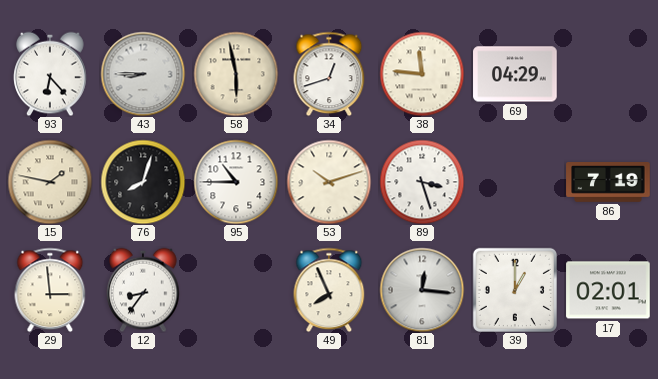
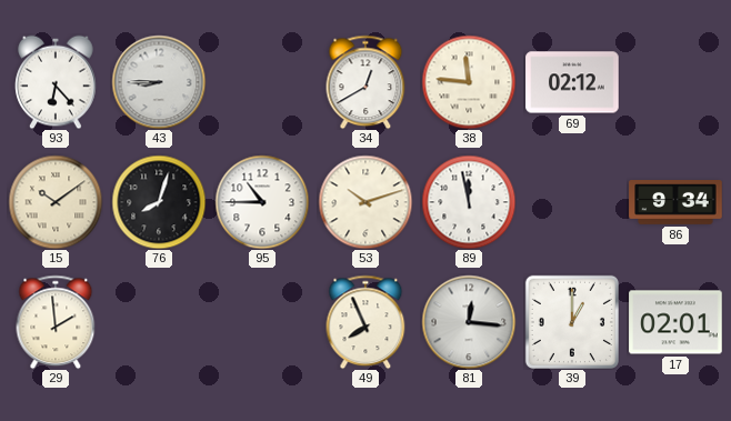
58: 5:58 -> none
34: 12:42 -> 12:40
69: 04:29 -> 02:12
15: 1:47 -> 10:09
89: 3:27 -> 11:58
86: 7:19 -> 9:34
29: 2:59 -> 1:59
12: 8:36 -> none
